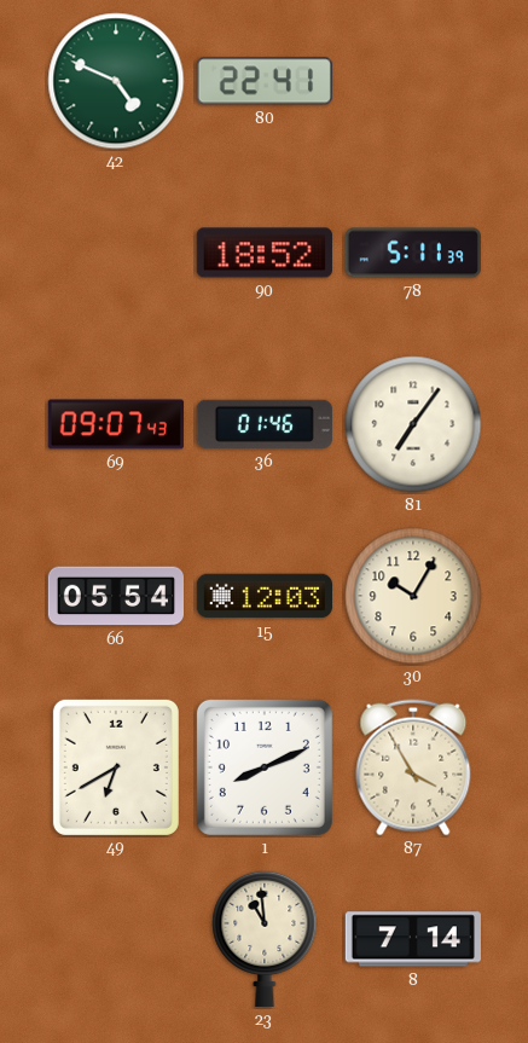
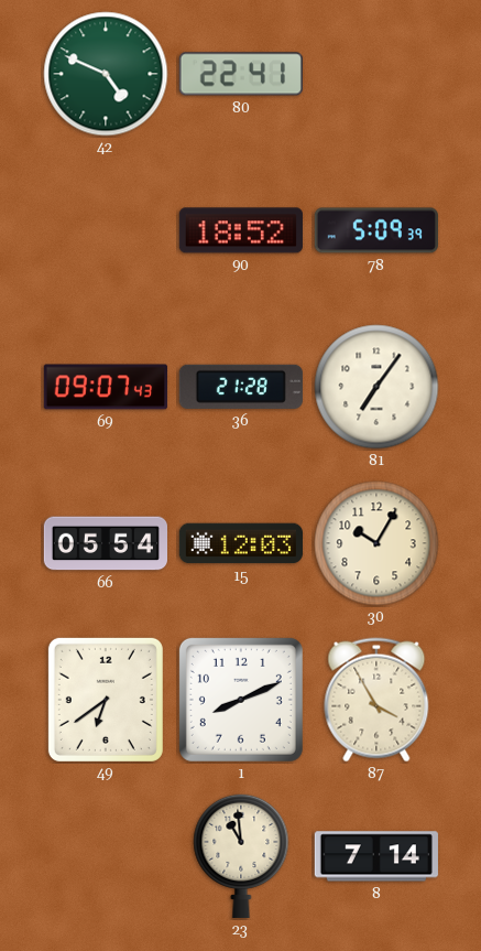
78: 5:11 -> 5:09
36: 01:46 -> 21:28
49: 6:40 -> 6:39
